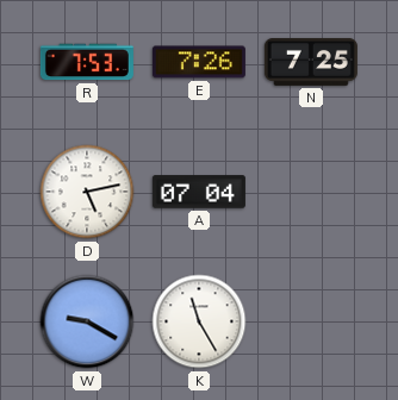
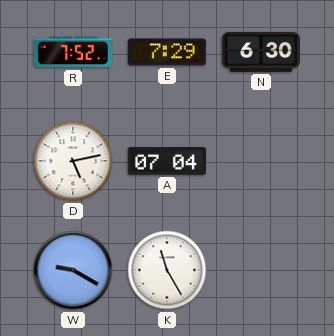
R: 7:53 -> 7:52
E: 7:26 -> 7:29
N: 7:25 -> 6:30
